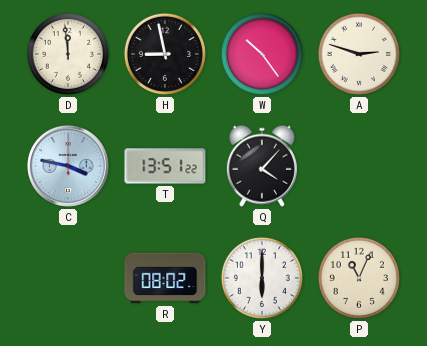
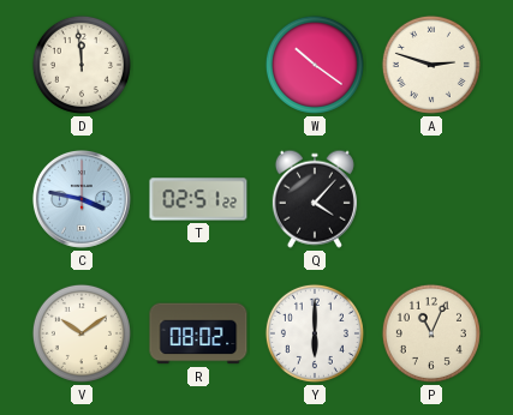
H: 8:58 -> none
W: 10:24 -> 10:21
T: 13:51 -> 02:51
V: none -> 10:09
